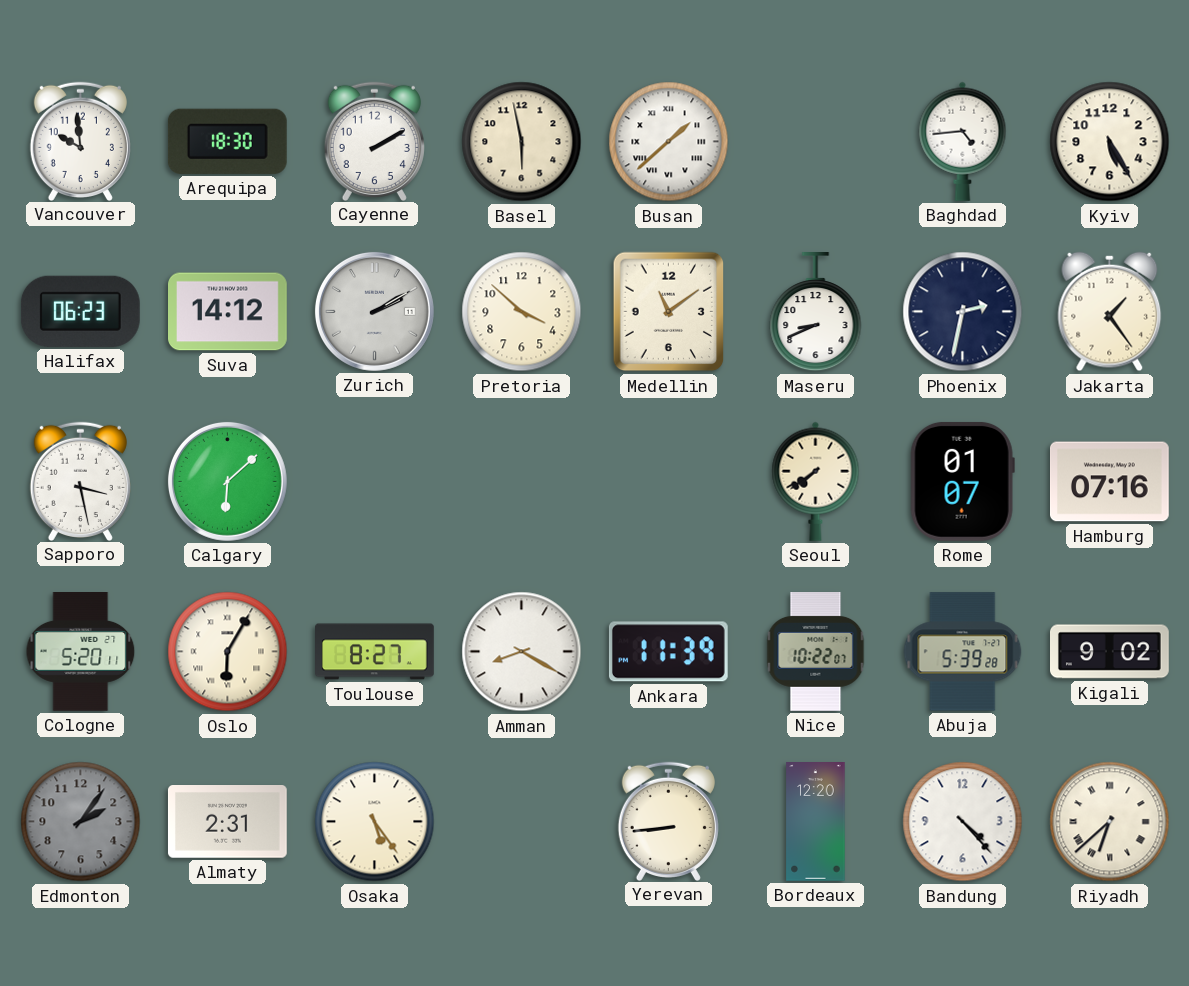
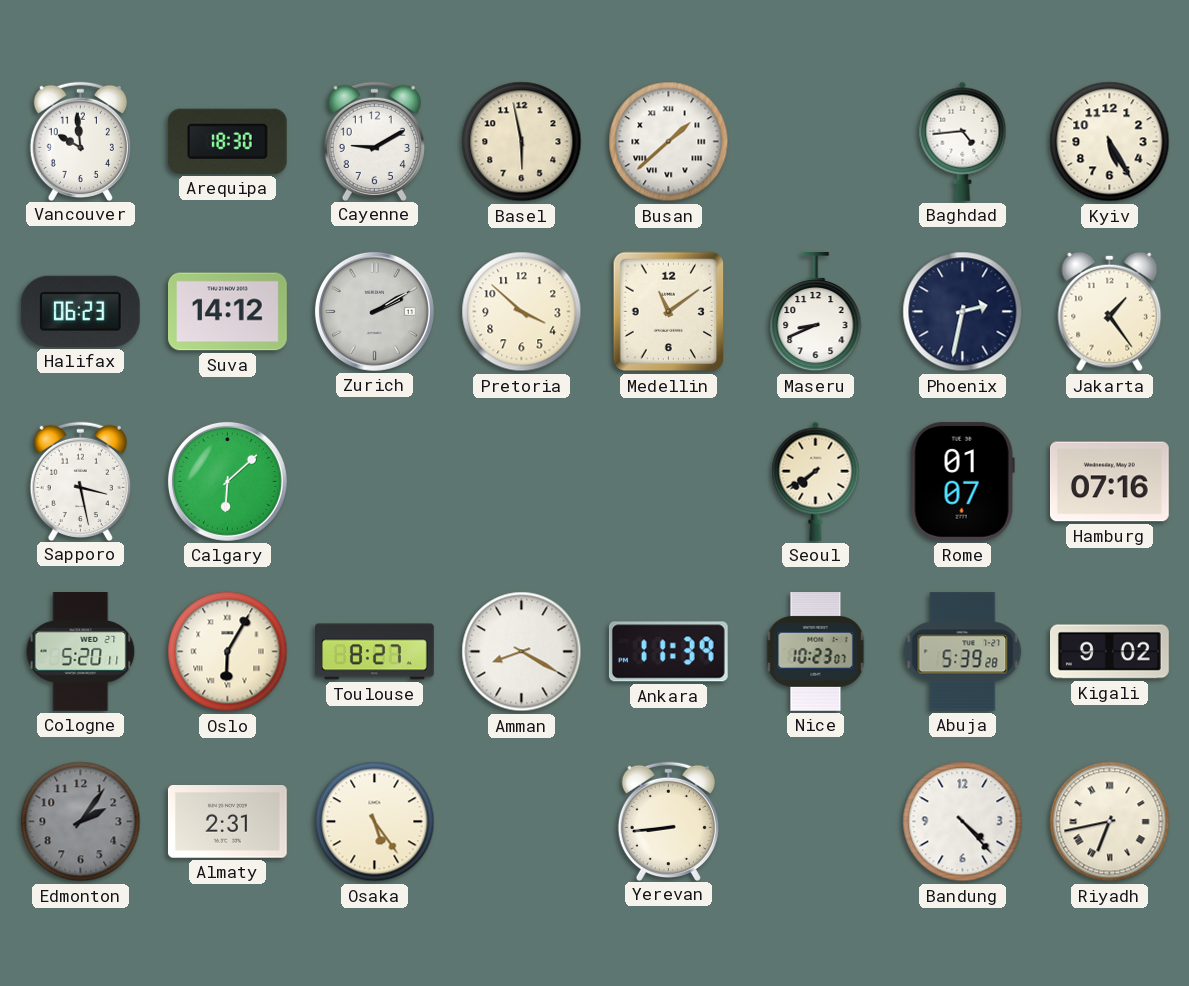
Cayenne: 2:10 -> 9:10
Nice: 10:22 -> 10:23
Bordeaux: 12:20 -> none
Riyadh: 6:38 -> 6:43
